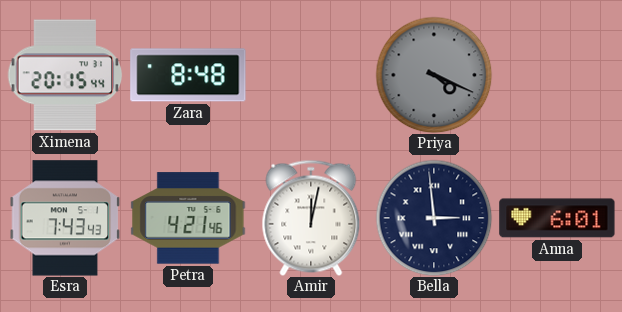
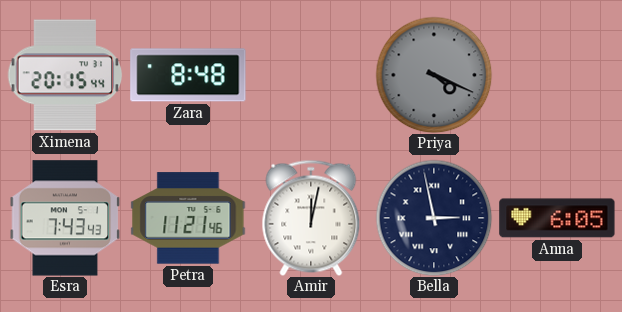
Petra: 4:21 -> 11:21
Bella: 2:59 -> 2:58
Anna: 6:01 -> 6:05
